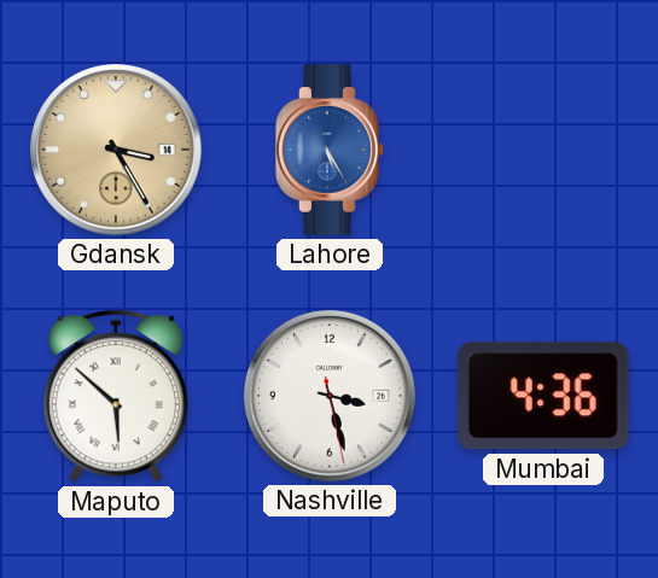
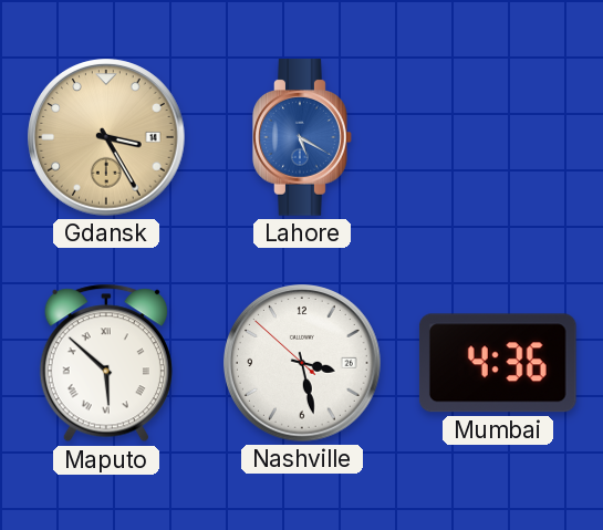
Lahore: 5:25 -> 5:20
Nashville: 3:27:28 -> 3:27:52
